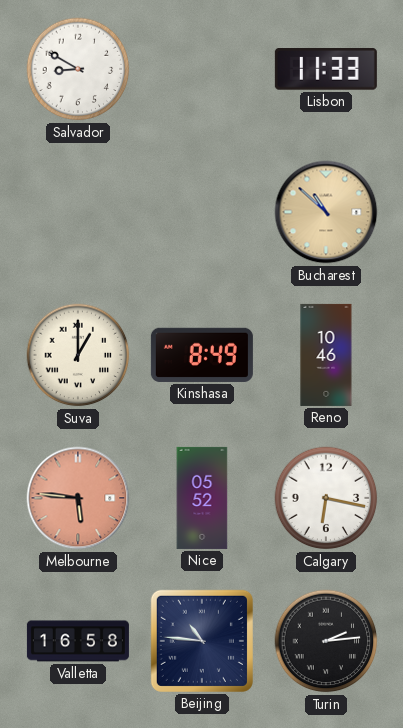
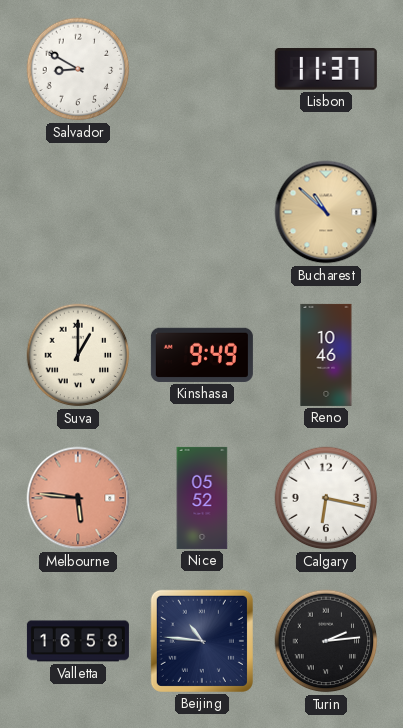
Lisbon: 11:33 -> 11:37
Kinshasa: 8:49 -> 9:49
